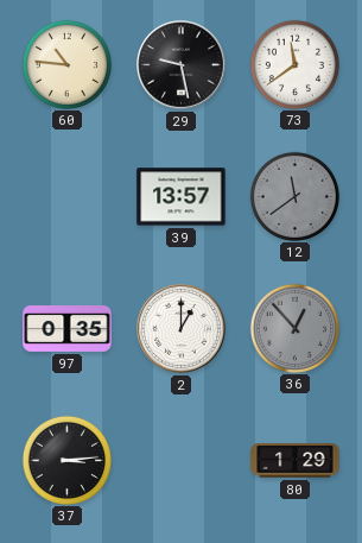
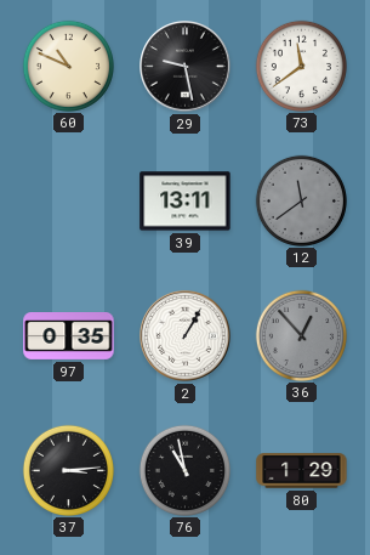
60: 10:46 -> 10:49
39: 13:57 -> 13:11
2: 1:00 -> 1:05
76: none -> 10:58
